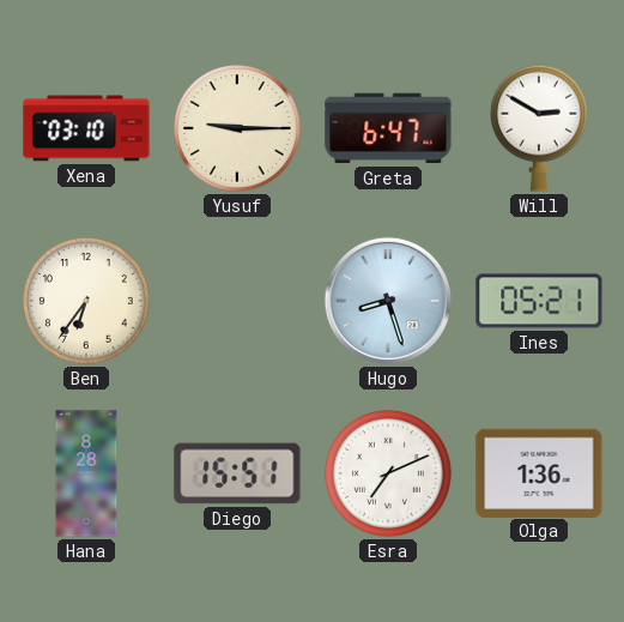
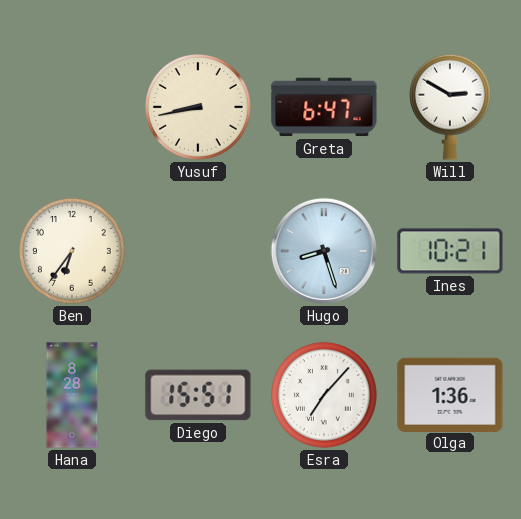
Xena: 03:10 -> none
Yusuf: 9:15 -> 8:43
Ines: 05:21 -> 10:21
Esra: 7:11 -> 7:07
